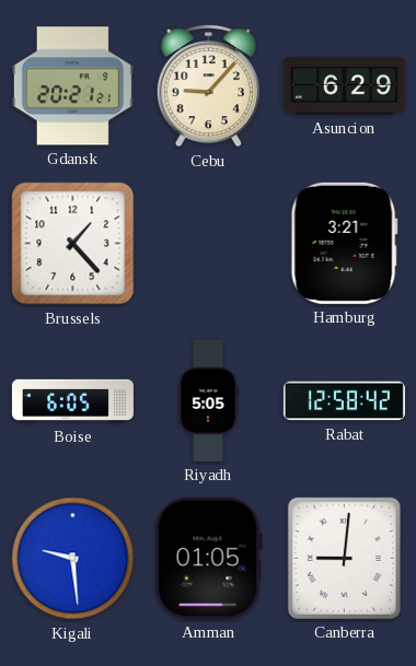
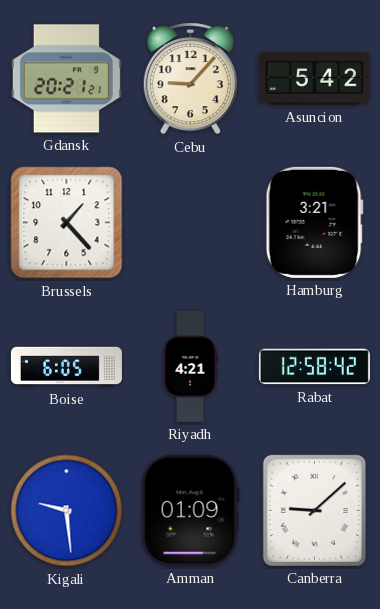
Asuncion: 6:29 -> 5:42
Riyadh: 5:05 -> 4:21
Amman: 01:05 -> 01:09
Canberra: 9:01 -> 9:08
